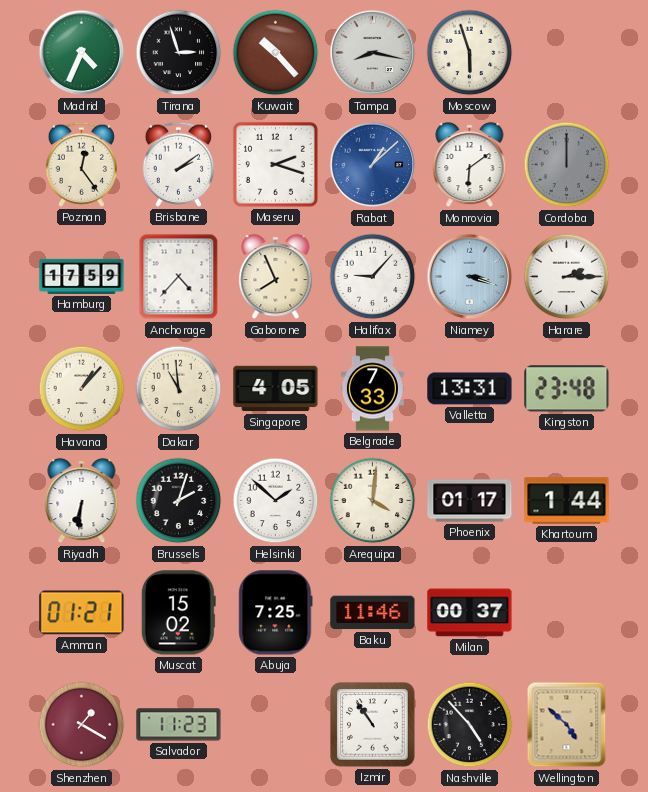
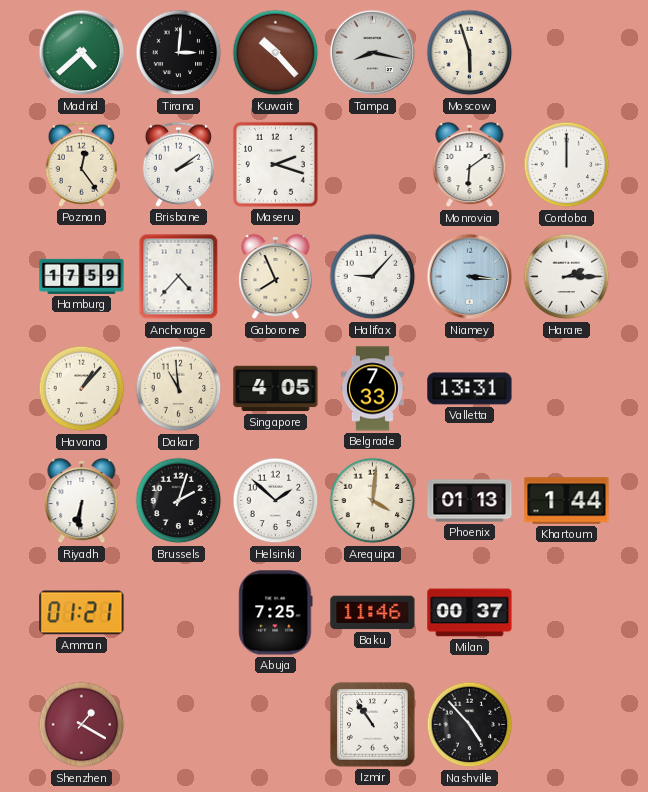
Madrid: 4:34 -> 4:38
Tirana: 2:57 -> 3:01
Rabat: 1:08 -> none
Cordoba dial: grey -> white
Niamey: 3:18 -> 3:16
Kingston: 23:48 -> none
Phoenix: 01:17 -> 01:13
Muscat: 15:02 -> none
Salvador: 11:23 -> none
Wellington: 4:52 -> none
